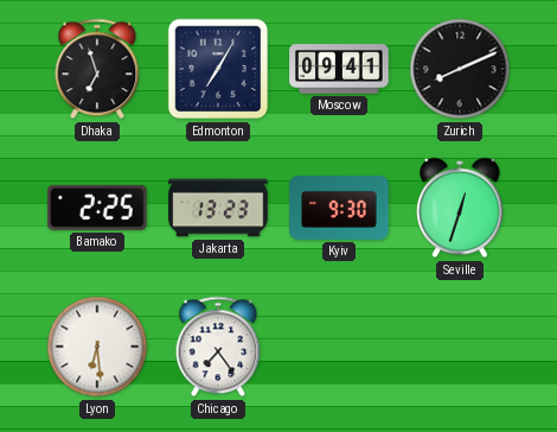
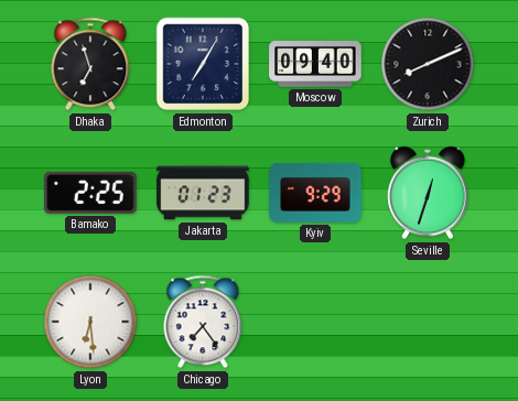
Moscow: 09:41 -> 09:40
Jakarta: 13:23 -> 01:23
Kyiv: 9:30 -> 9:29
